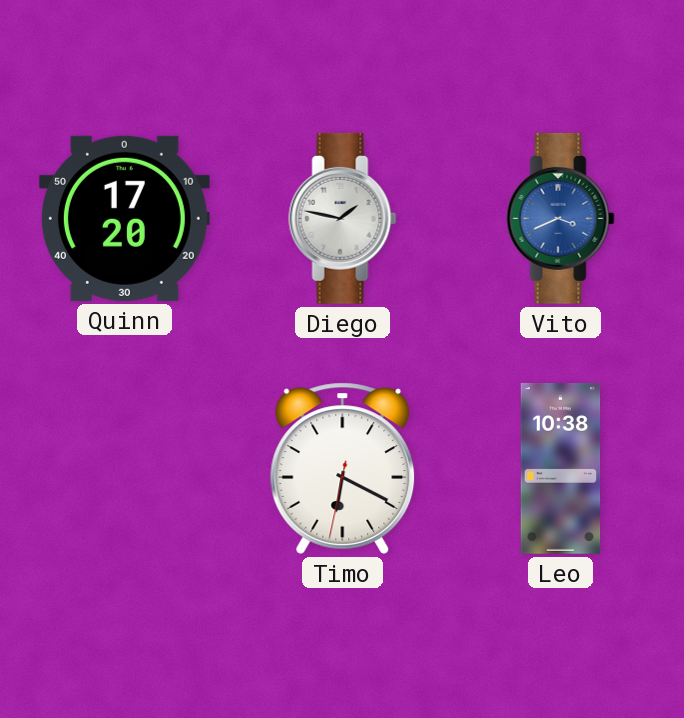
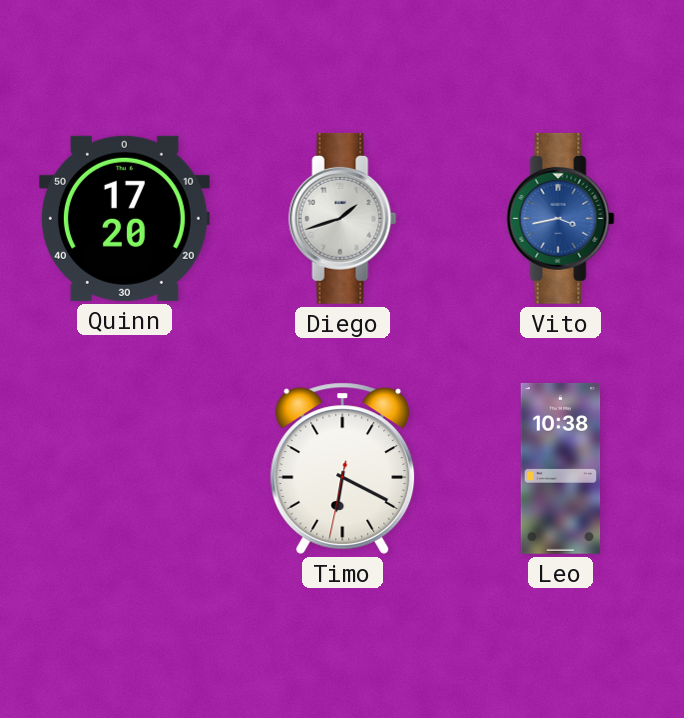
Diego: 1:47 -> 1:42
Vito: 3:41 -> 3:43
